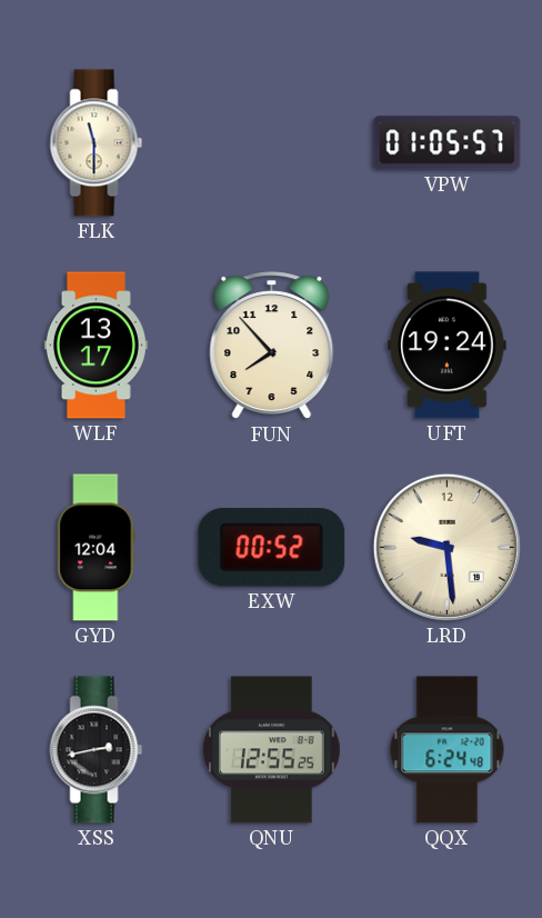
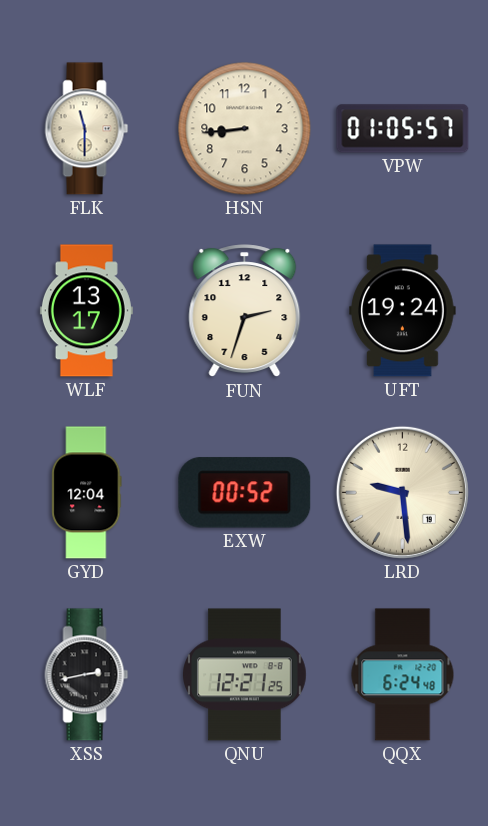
HSN: none -> 8:44
FUN: 7:53 -> 2:33
QNU: 12:55 -> 12:21
